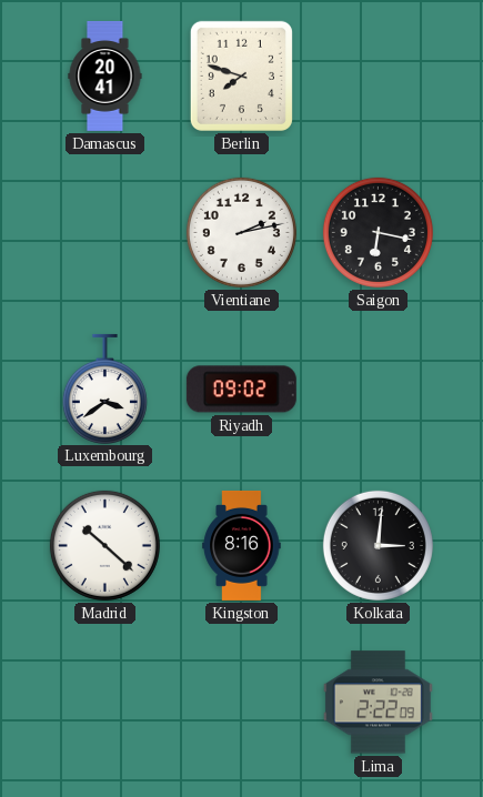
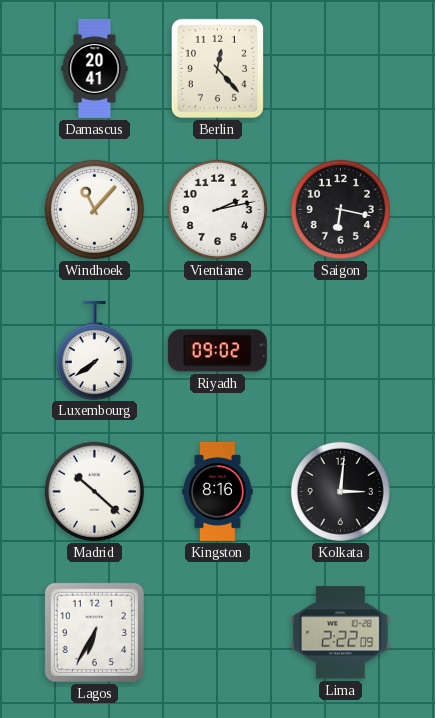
Berlin: 7:48 -> 12:23
Windhoek: none -> 11:07
Luxembourg: 3:39 -> 7:39
Lagos: none -> 6:35
